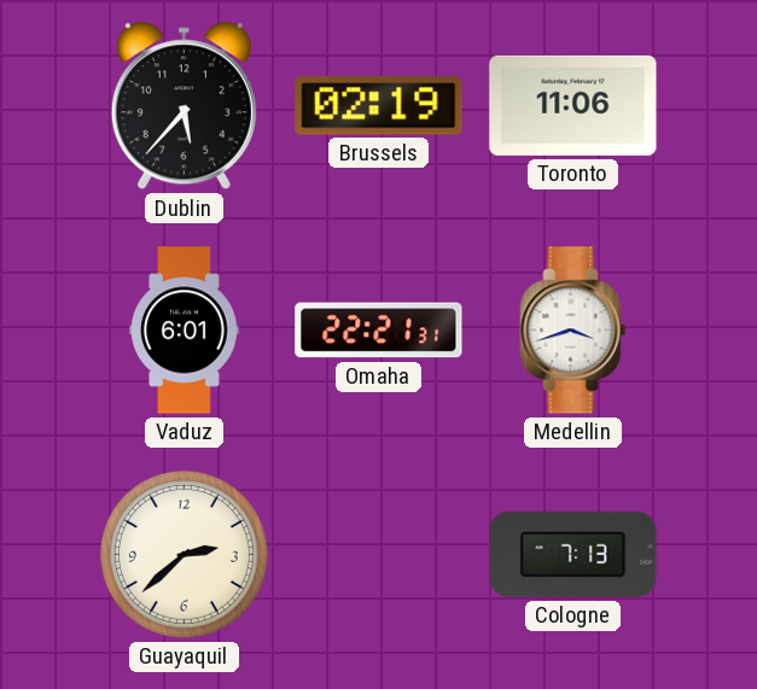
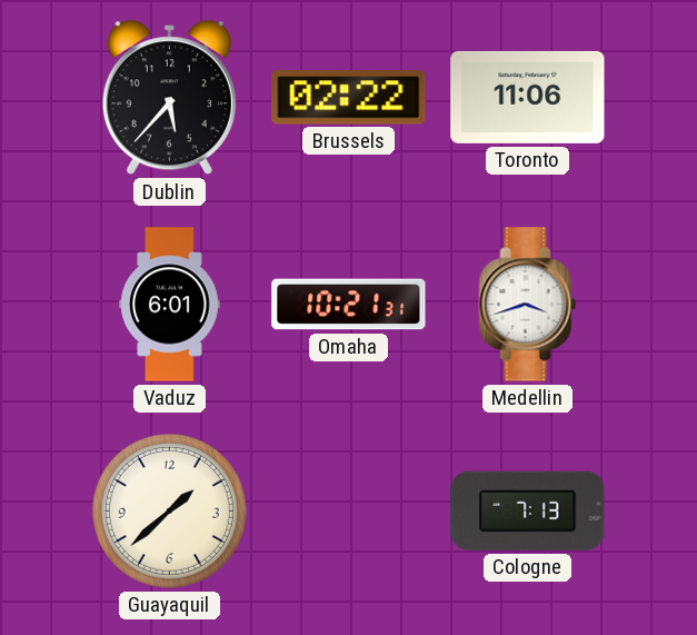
Brussels: 02:19 -> 02:22
Omaha: 22:21 -> 10:21
Guayaquil: 2:38 -> 1:38
